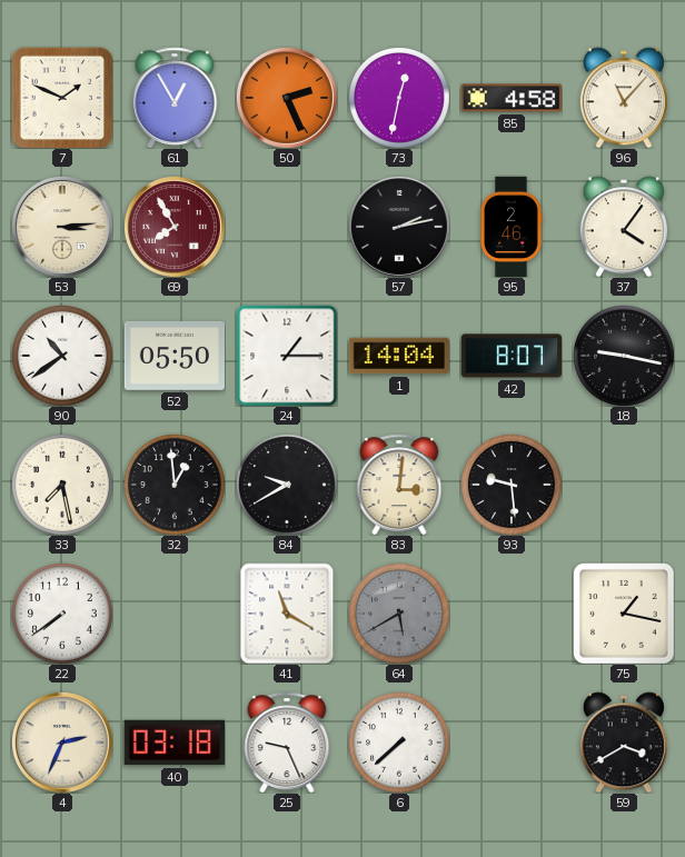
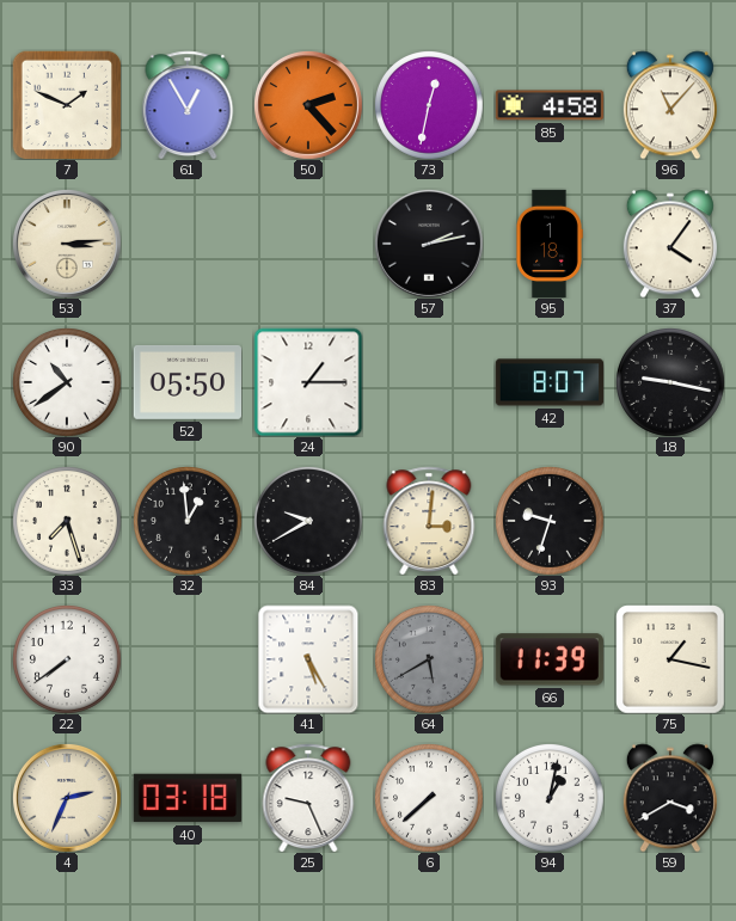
50: 2:26 -> 2:23
69: 7:55 -> none
95: 2:46 -> 1:18
1: 14:04 -> none
33: 7:28 -> 7:27
93: 9:29 -> 9:33
41: 11:20 -> 5:25
66: none -> 11:39
94: none -> 1:02
